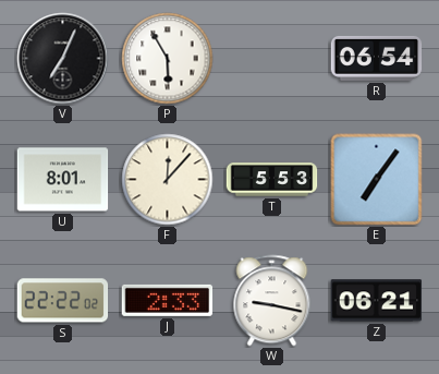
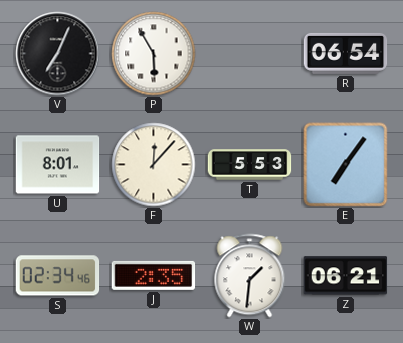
S: 22:22 -> 02:34
J: 2:33 -> 2:35
W: 9:17 -> 1:31
